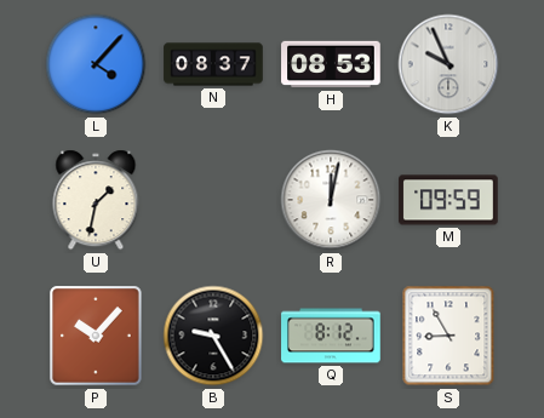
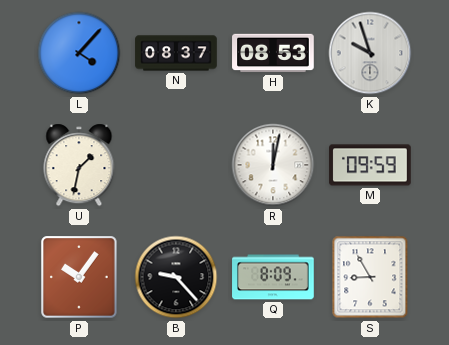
K: 9:56 -> 9:57
P: 10:07 -> 10:06
B: 9:25 -> 9:23
Q: 8:12 -> 8:09
